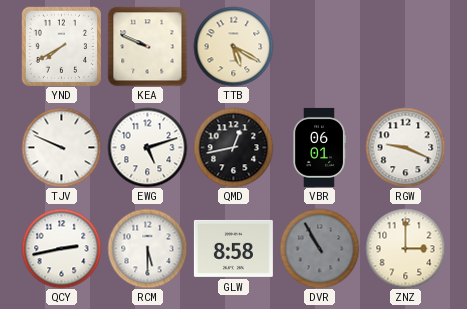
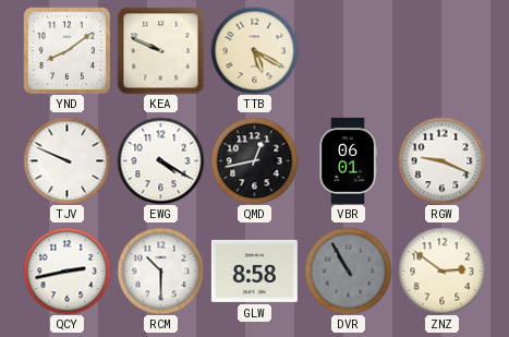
YND: 7:40 -> 8:09
EWG: 5:12 -> 4:20
RCM: 5:30 -> 10:30
ZNZ: 3:00 -> 2:51
